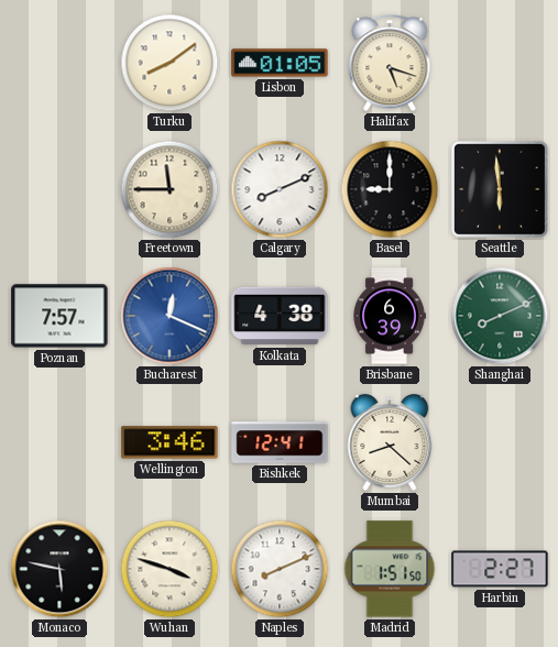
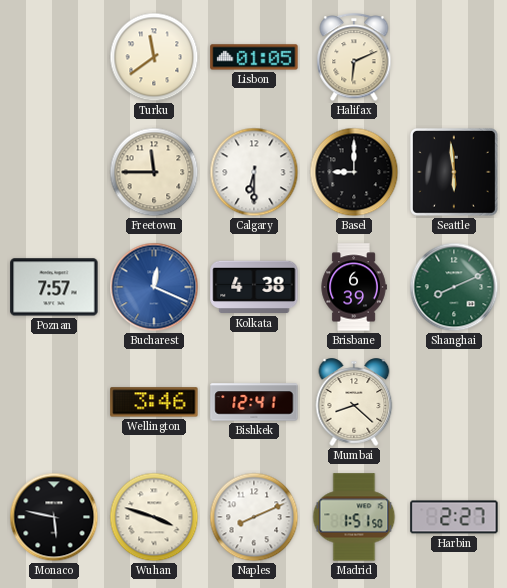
Turku: 8:09 -> 11:39
Halifax: 5:18 -> 6:11
Calgary: 8:11 -> 6:30
